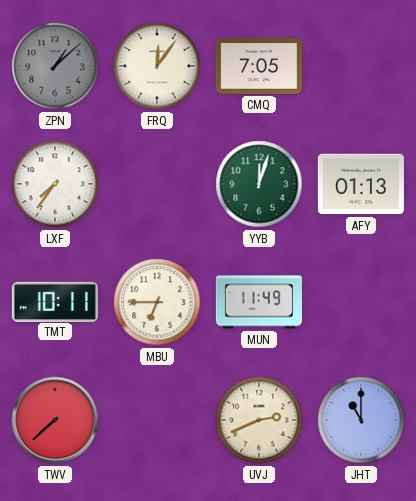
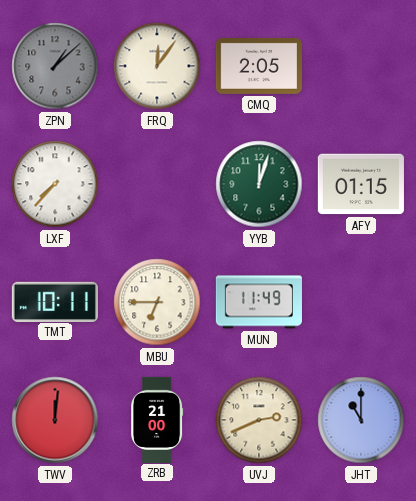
CMQ: 7:05 -> 2:05
LXF: 7:36 -> 7:37
AFY: 01:13 -> 01:15
TWV: 7:38 -> 12:01
ZRB: none -> 21:00
